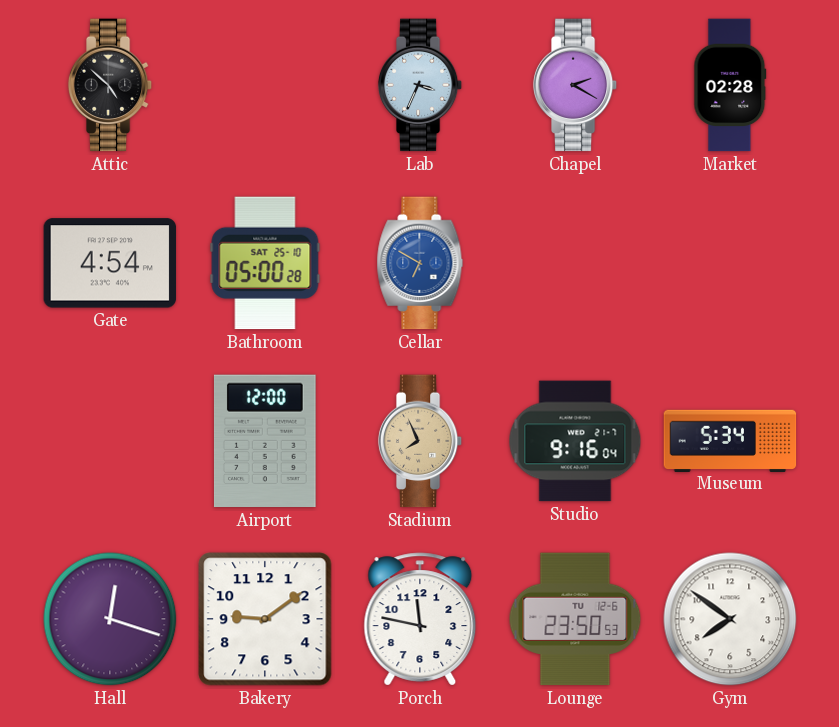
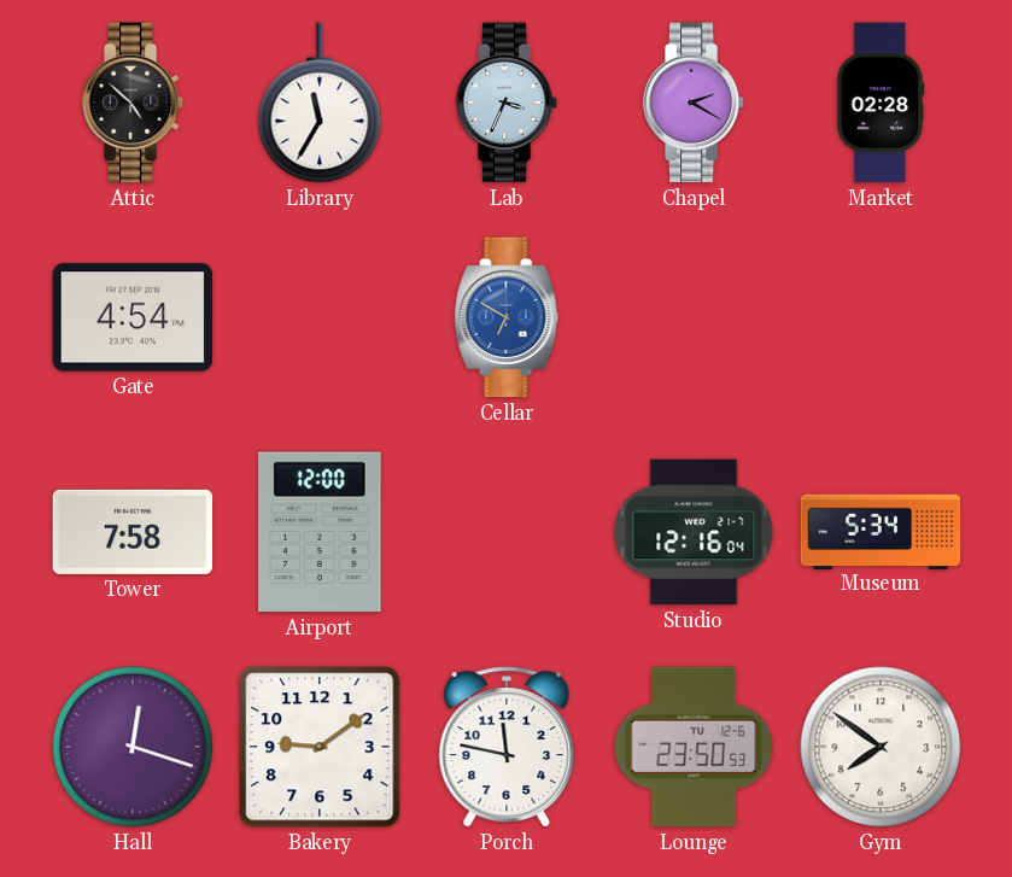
Library: none -> 11:35
Bathroom: 05:00 -> none
Tower: none -> 7:58
Stadium: 7:56 -> none
Studio: 9:16 -> 12:16
